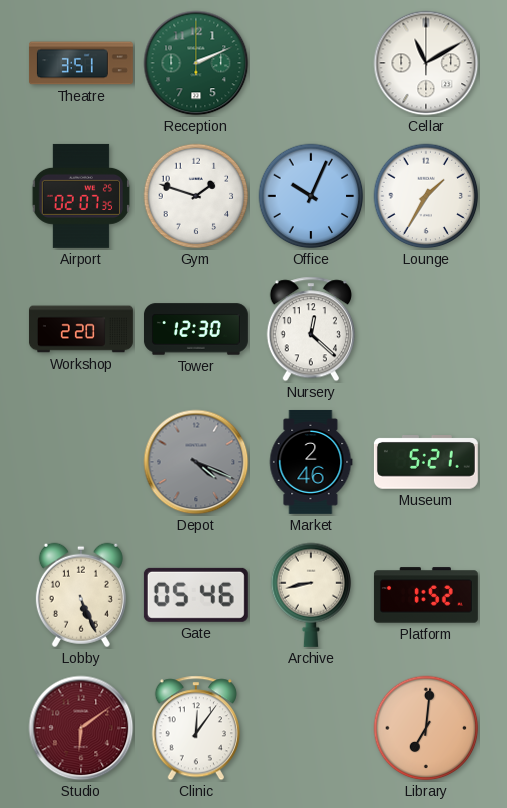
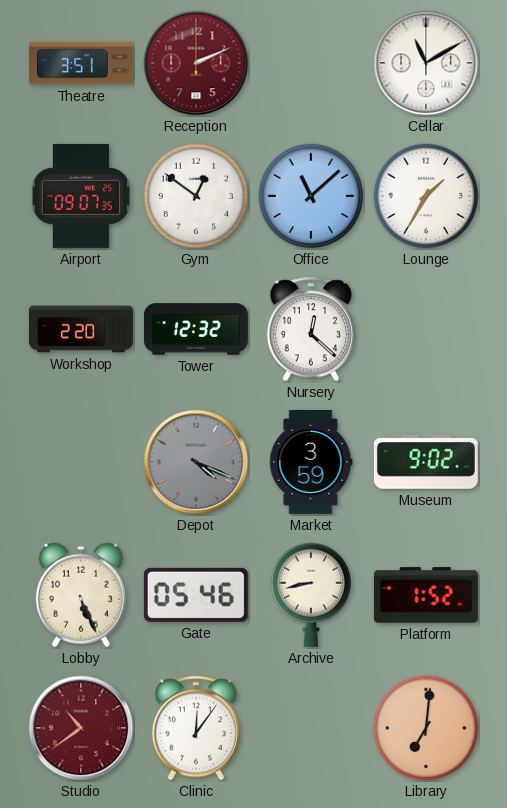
Reception dial: green -> burgundy
Airport: 02:07 -> 09:07
Gym: 1:48 -> 12:51
Office: 10:04 -> 11:08
Tower: 12:30 -> 12:32
Market: 2:46 -> 3:59
Museum: 5:21 -> 9:02
Studio: 6:09 -> 10:39
